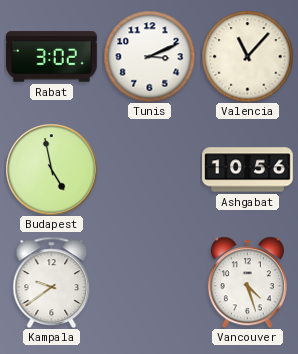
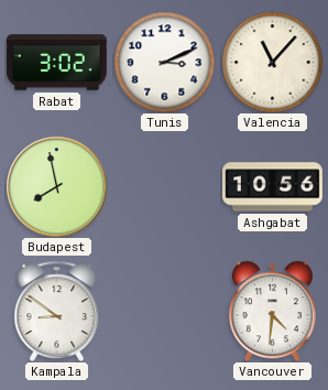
Budapest: 4:58 -> 7:58
Kampala: 9:39 -> 8:51
Vancouver: 4:27 -> 4:31
